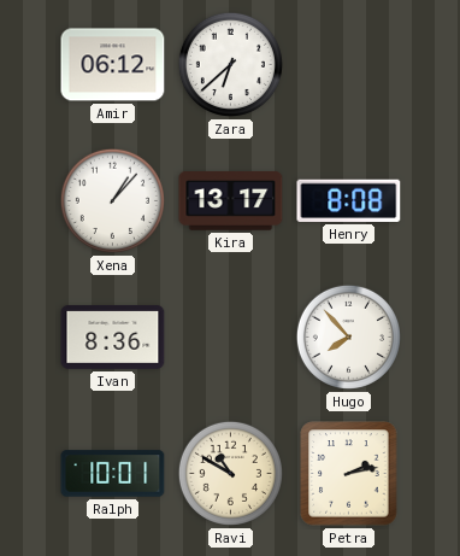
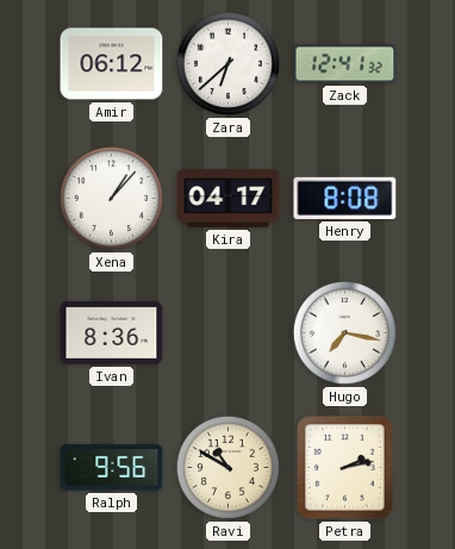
Zack: none -> 12:41
Kira: 13:17 -> 04:17
Hugo: 7:53 -> 7:17
Ralph: 10:01 -> 9:56
